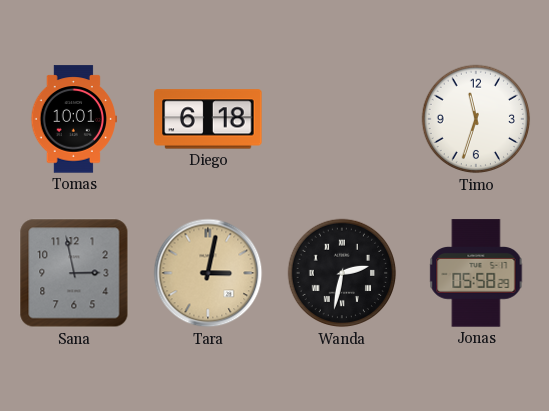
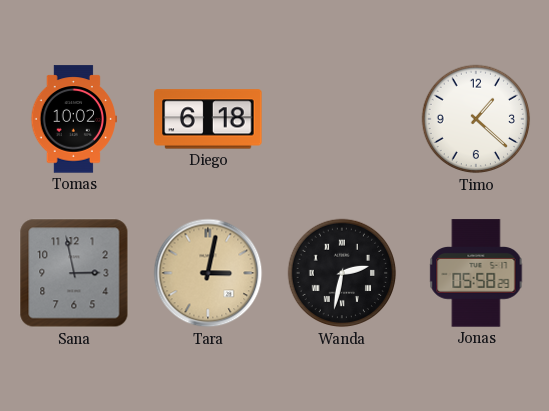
Tomas: 10:01 -> 10:02
Timo: 11:33 -> 1:22
